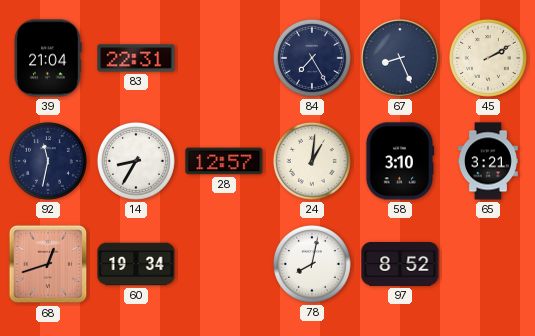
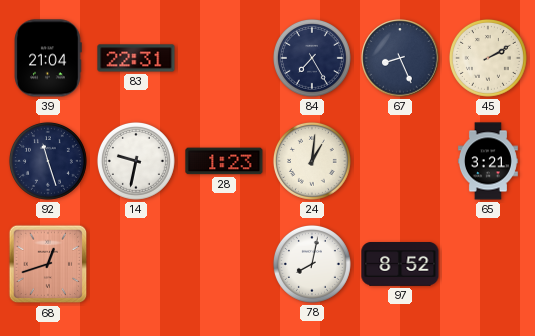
92: 11:32 -> 11:27
14: 8:35 -> 9:32
28: 12:57 -> 1:23
58: 3:10 -> none
60: 19:34 -> none
